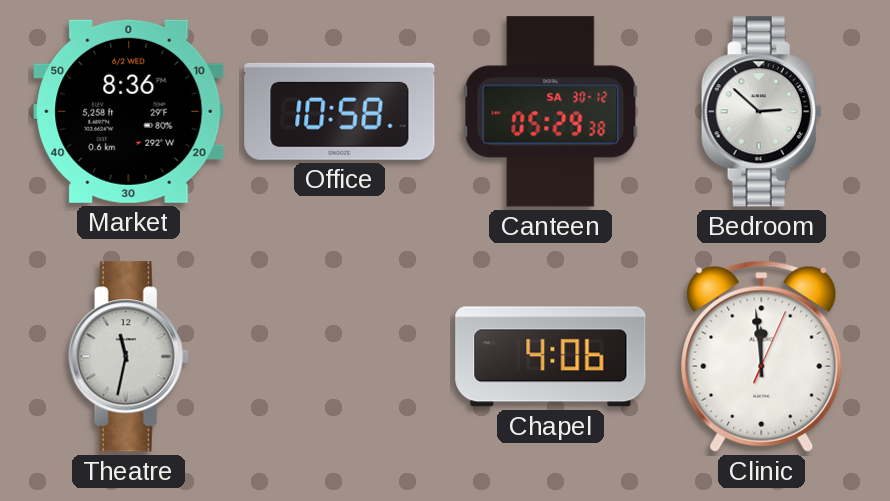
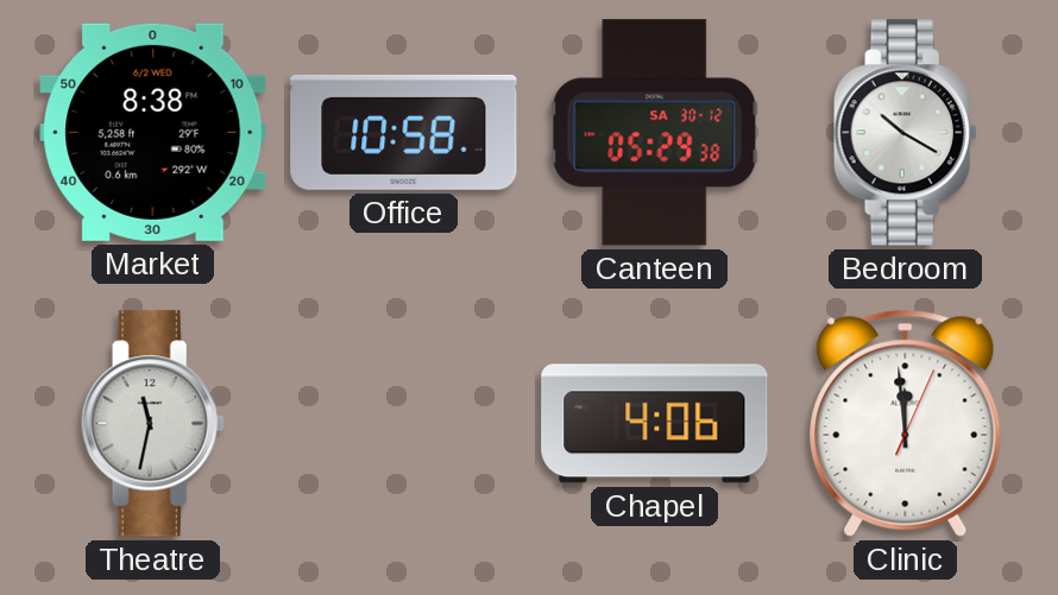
Market: 8:36 -> 8:38
Bedroom: 2:52 -> 10:20
